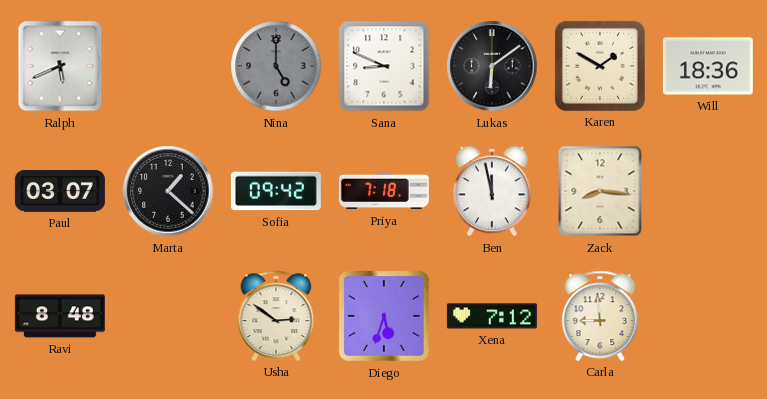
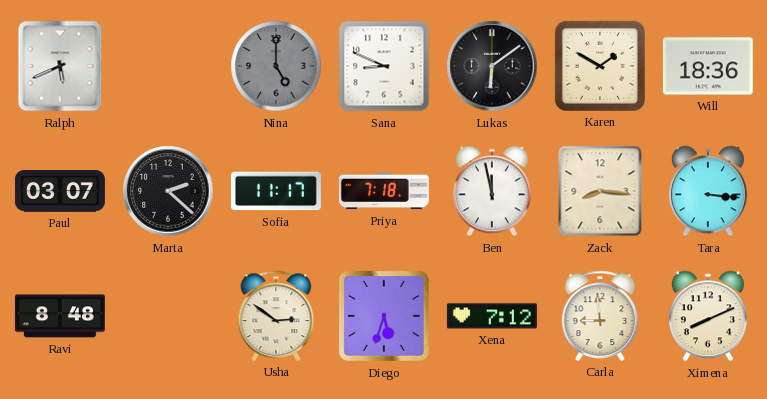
Marta: 1:22 -> 2:22
Sofia: 09:42 -> 11:17
Tara: none -> 3:16
Ximena: none -> 8:11
